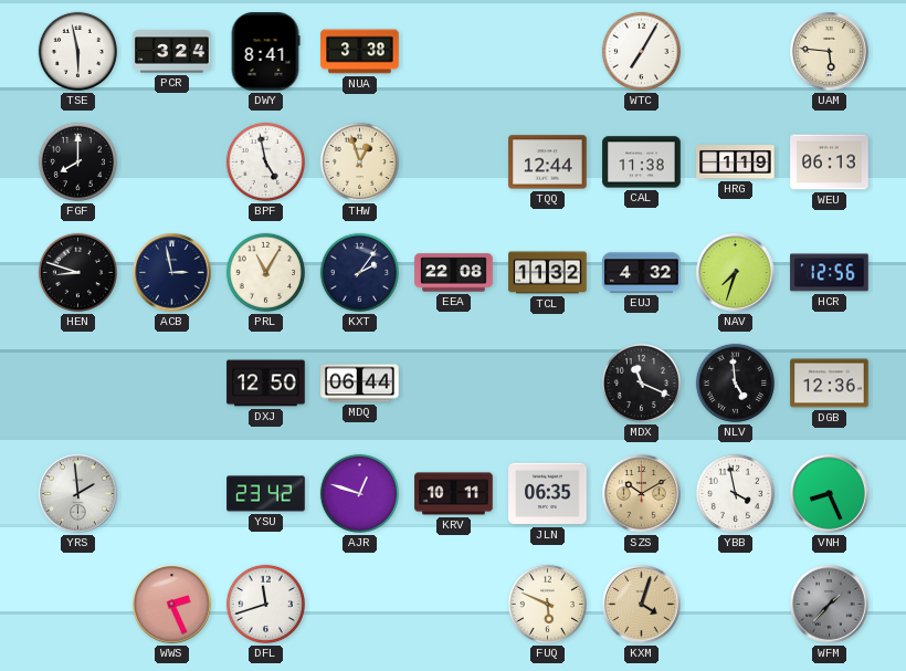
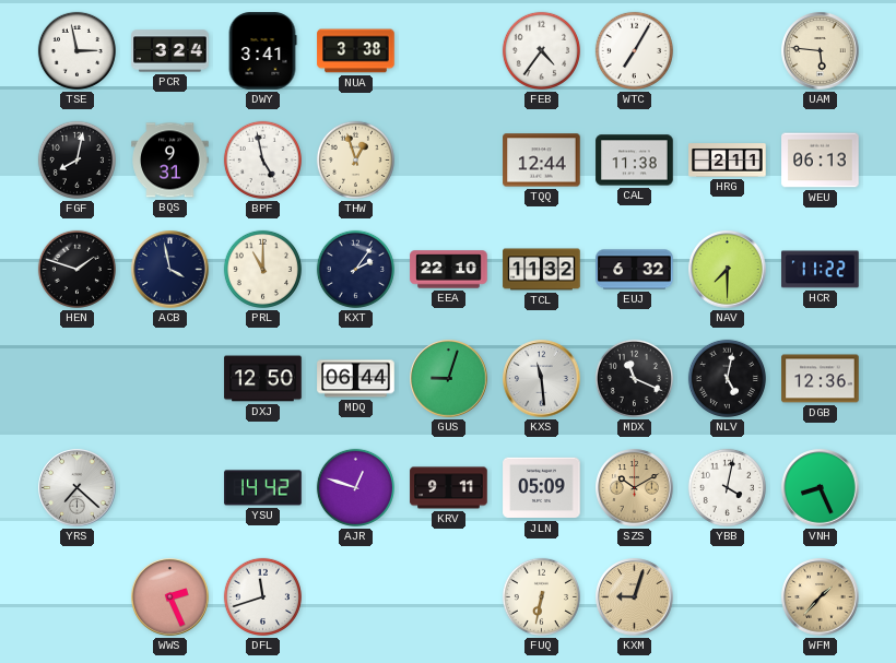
TSE: 5:58 -> 2:58
DWY: 8:41 -> 3:41
FEB: none -> 4:36
FGF: 8:00 -> 8:02
BQS: none -> 9:31
HRG: 1:19 -> 2:11
HEN: 8:48 -> 1:48
ACB: 2:58 -> 3:58
PRL: 11:05 -> 11:00
EEA: 22:08 -> 22:10
EUJ: 4:32 -> 6:32
NAV: 7:33 -> 7:30
HCR: 12:56 -> 11:22
GUS: none -> 9:03
KXS: none -> 11:29
NLV: 4:59 -> 5:02
YRS: 1:59 -> 7:22
YSU: 23:42 -> 14:42
KRV: 10:11 -> 9:11
JLN: 06:35 -> 05:09
YBB: 3:58 -> 4:02
FUQ: 5:49 -> 6:32
KXM: 4:03 -> 9:03
WFM dial: grey -> champagne
